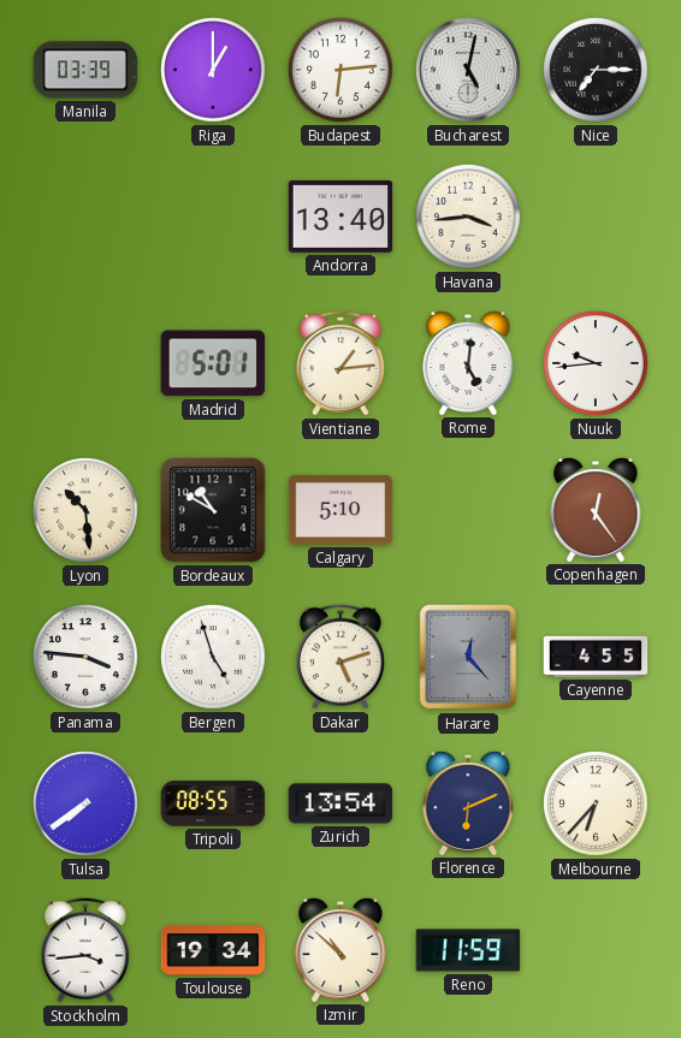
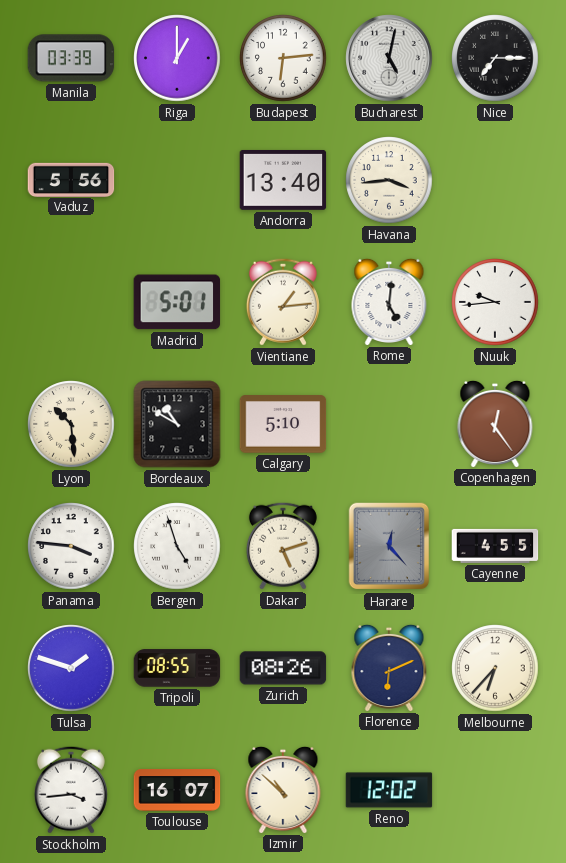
Vaduz: none -> 5:56
Tulsa: 7:39 -> 1:48
Zurich: 13:54 -> 08:26
Toulouse: 19:34 -> 16:07
Reno: 11:59 -> 12:02
